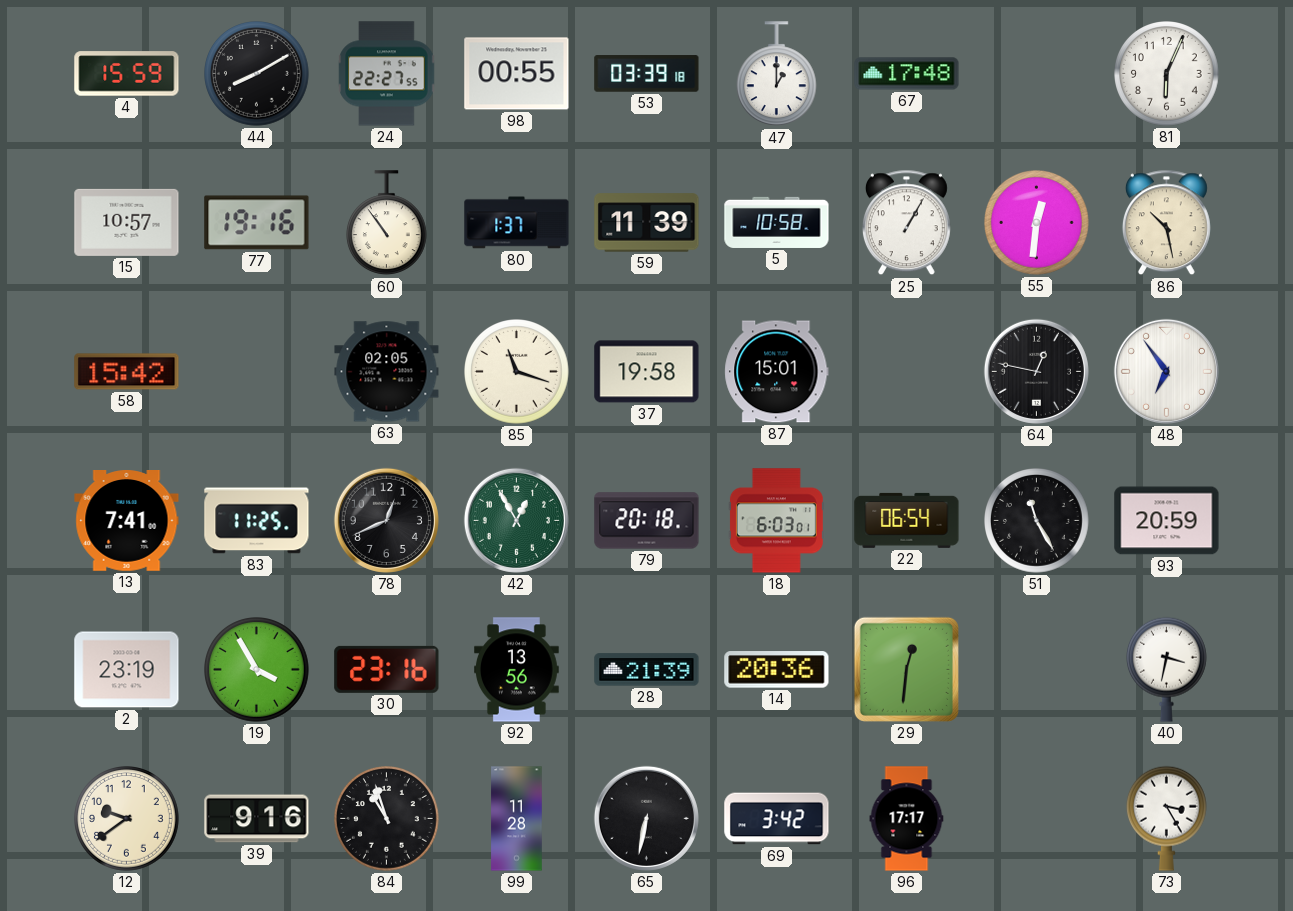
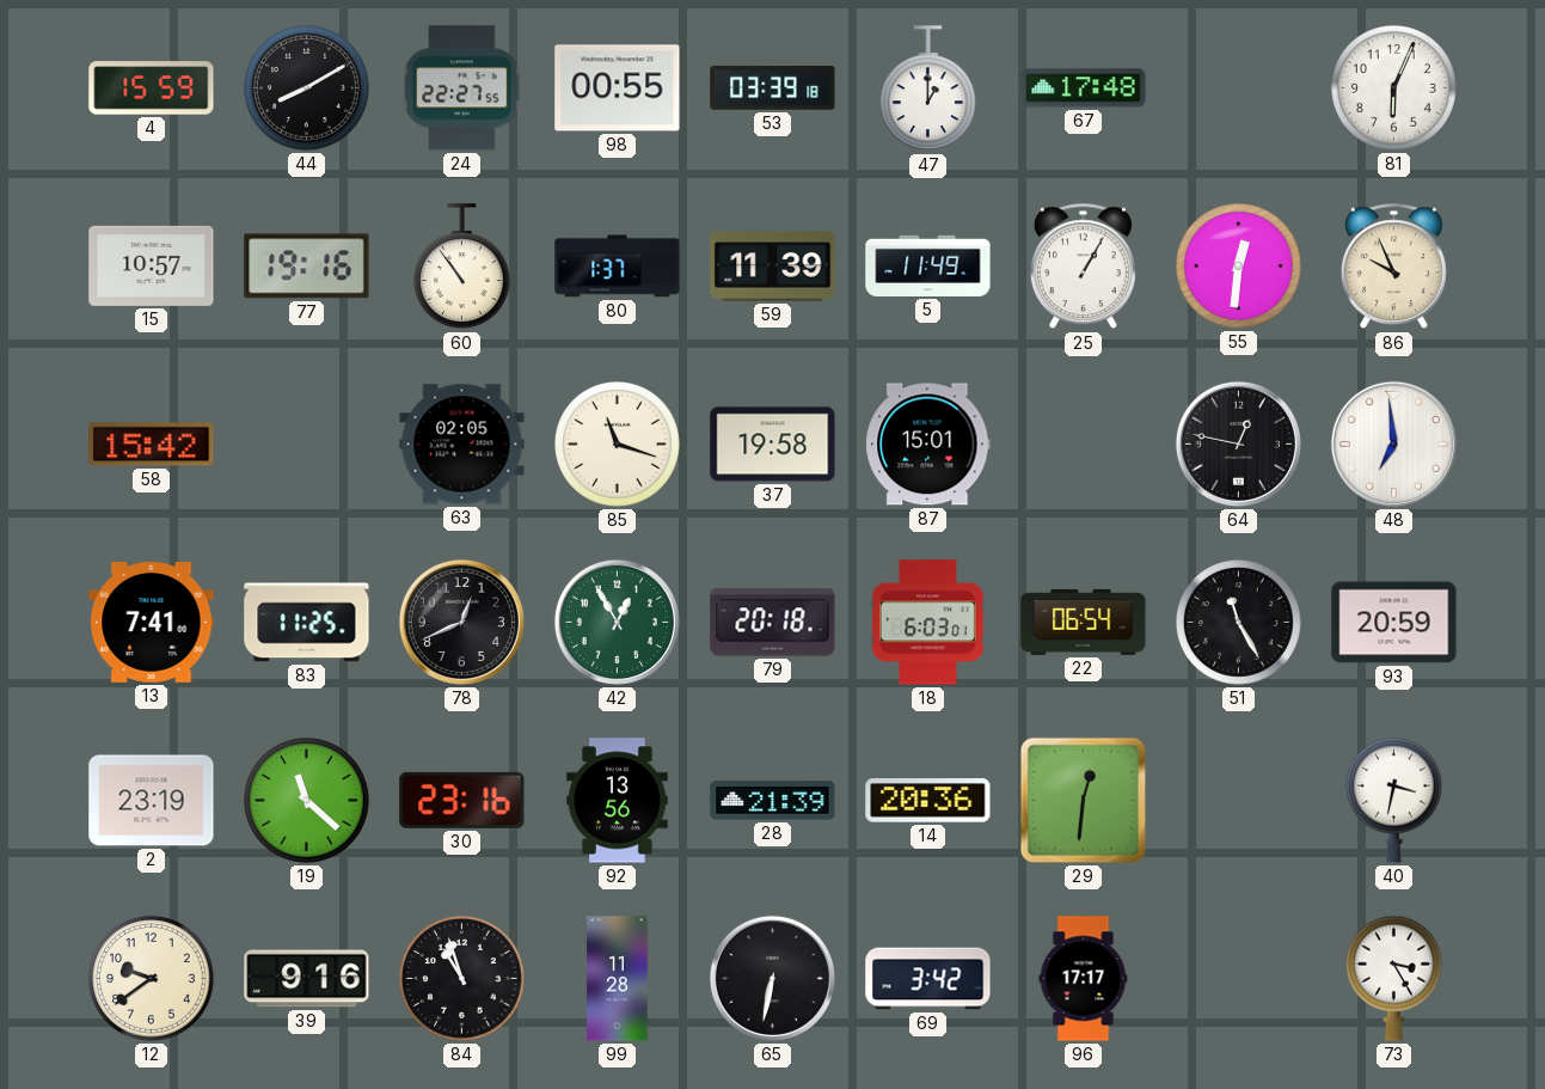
5: 10:58 -> 11:49
86: 10:28 -> 9:56
48: 6:54 -> 6:59
19: 3:55 -> 11:22
